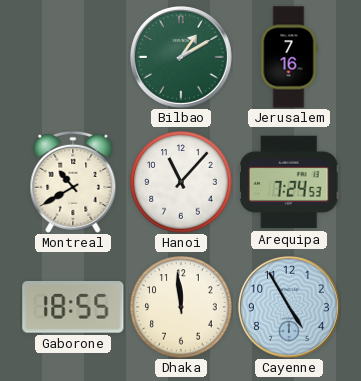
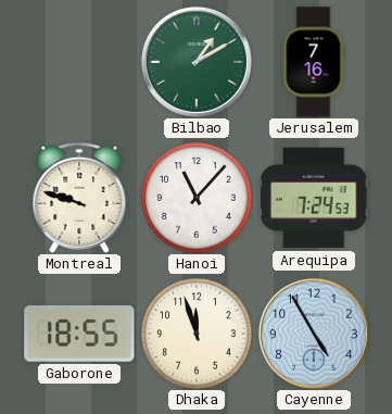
Montreal: 10:40 -> 9:48
Dhaka: 11:59 -> 11:57
